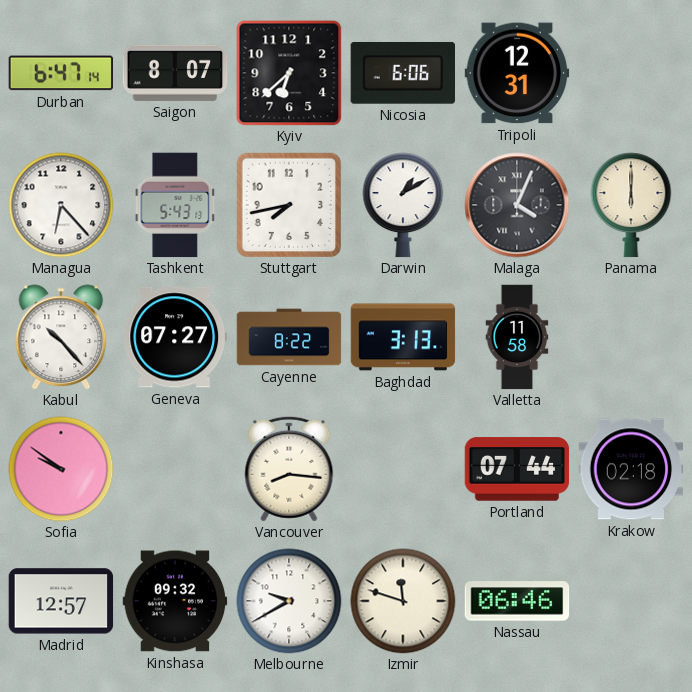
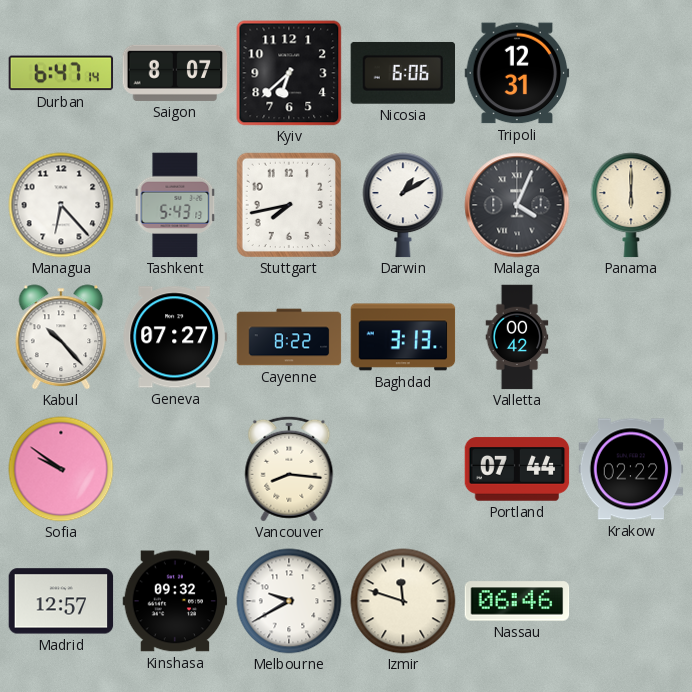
Valletta: 11:58 -> 00:42
Krakow: 02:18 -> 02:22
